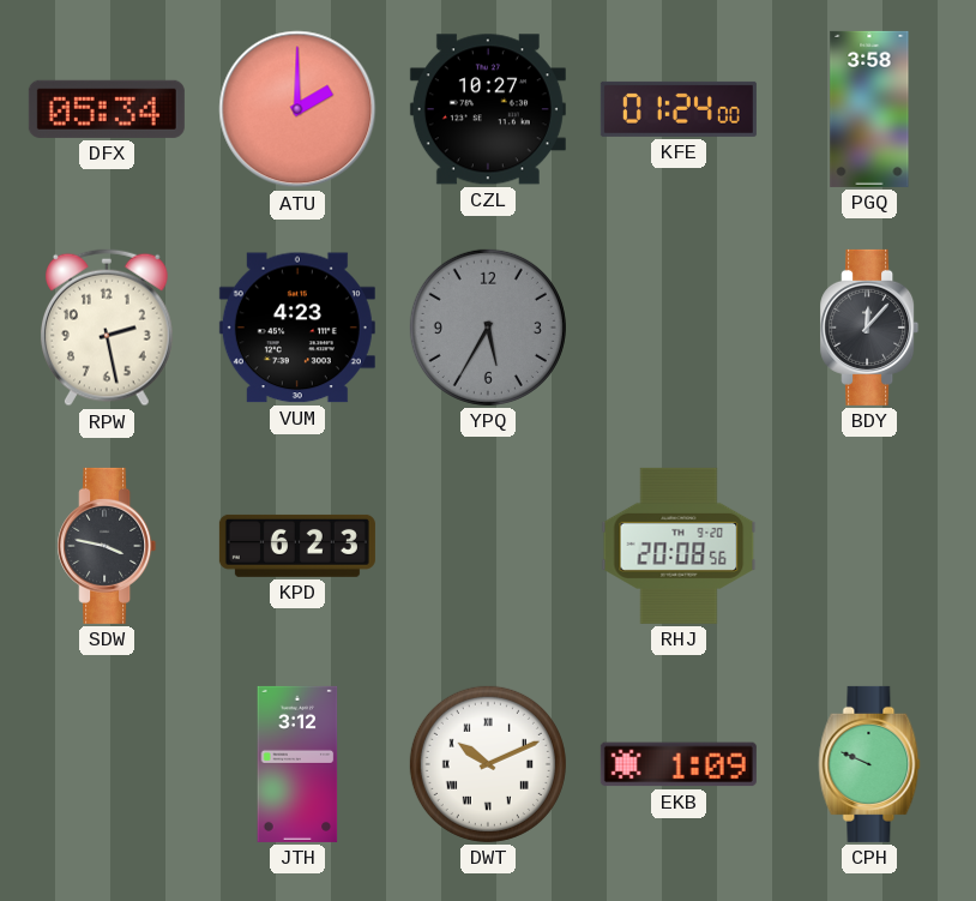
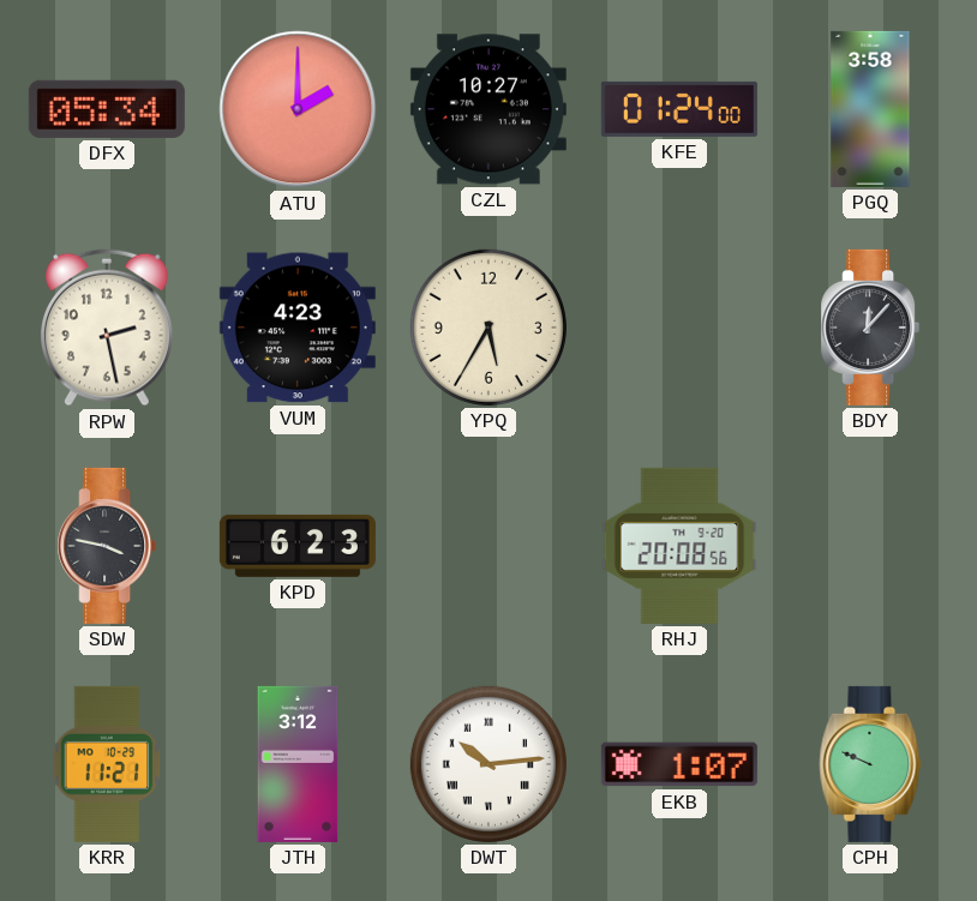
YPQ dial: grey -> cream
KRR: none -> 11:21
DWT: 10:11 -> 10:14
EKB: 1:09 -> 1:07
